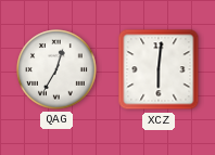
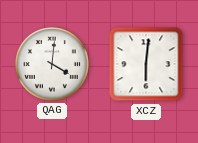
QAG: 12:35 -> 4:01
